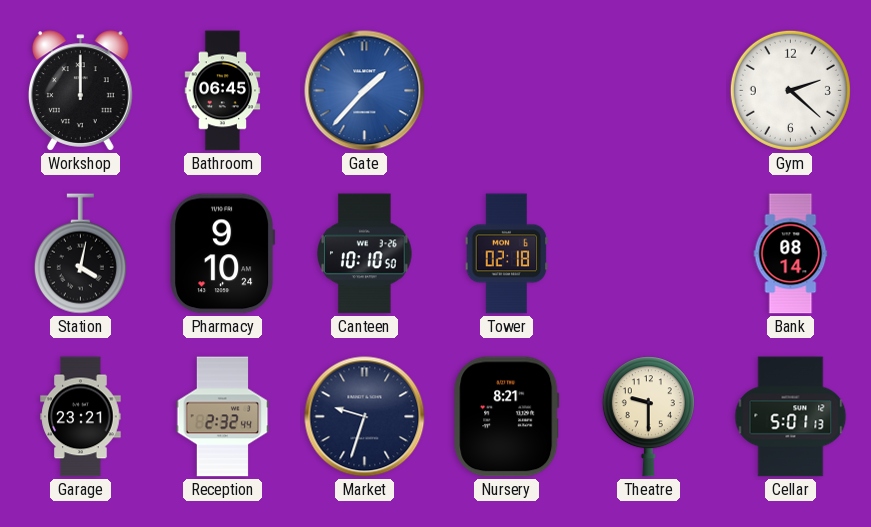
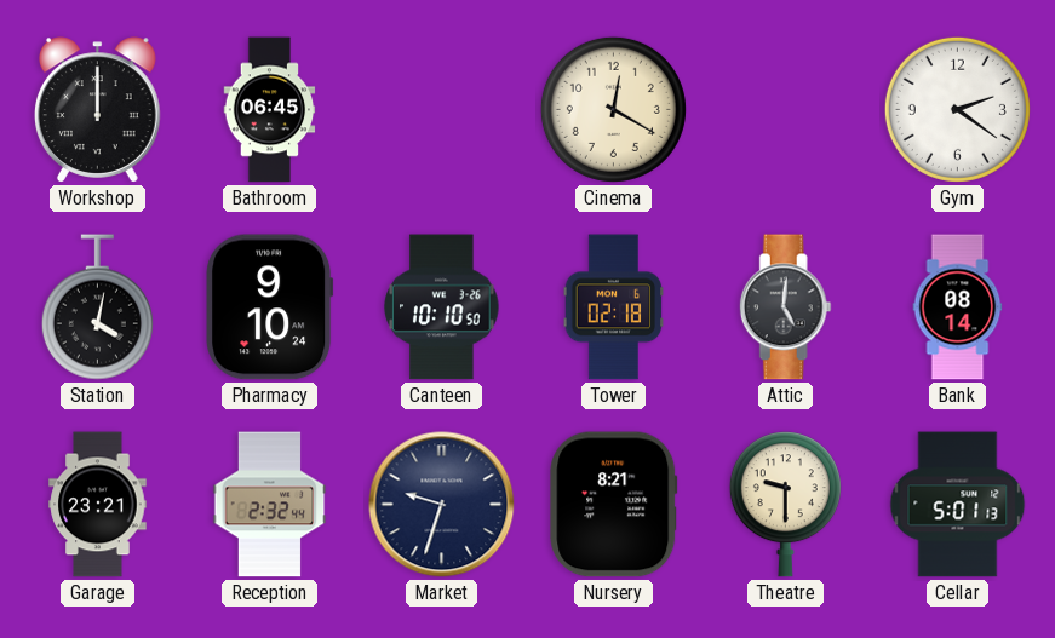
Gate: 1:37 -> none
Cinema: none -> 12:20
Gym: 2:22 -> 2:21
Attic: none -> 5:01
